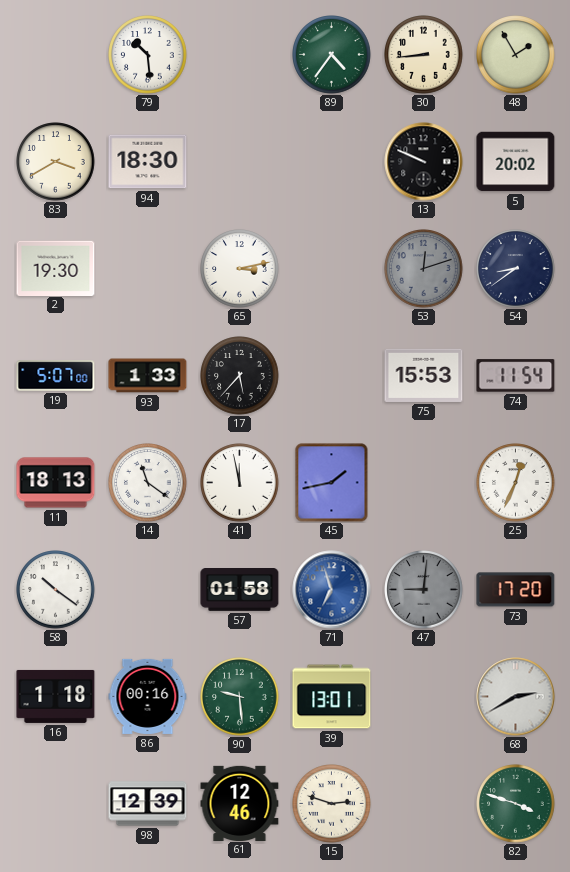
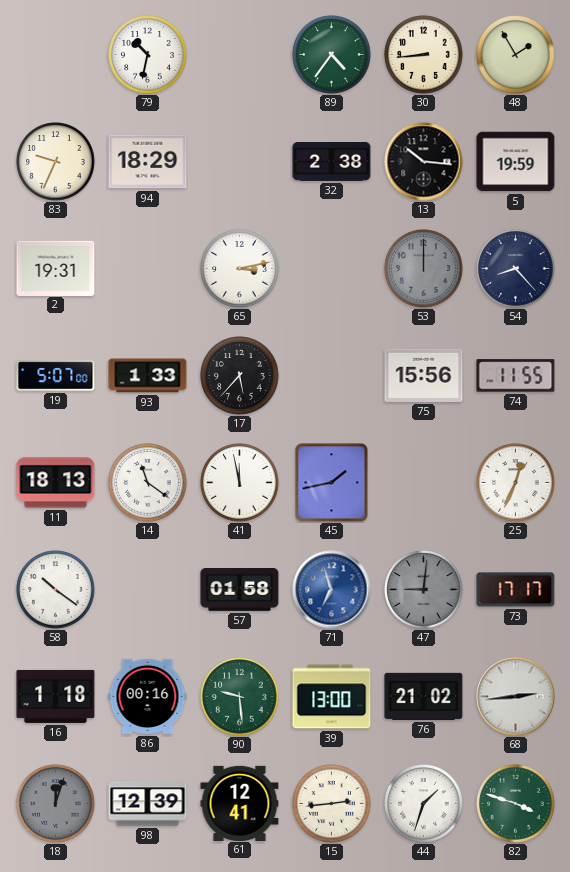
79: 10:29 -> 10:32
83: 3:40 -> 9:34
94: 18:30 -> 18:29
32: none -> 2:38
13: 9:49 -> 10:16
5: 20:02 -> 19:59
2: 19:30 -> 19:31
53: 12:12 -> 12:00
54: 8:39 -> 8:23
75: 15:53 -> 15:56
74: 11:54 -> 11:55
73: 17:20 -> 17:17
39: 13:01 -> 13:00
76: none -> 21:02
68: 2:40 -> 2:44
18: none -> 12:03
61: 12:46 -> 12:41
15: 2:48 -> 2:44
44: none -> 1:33
